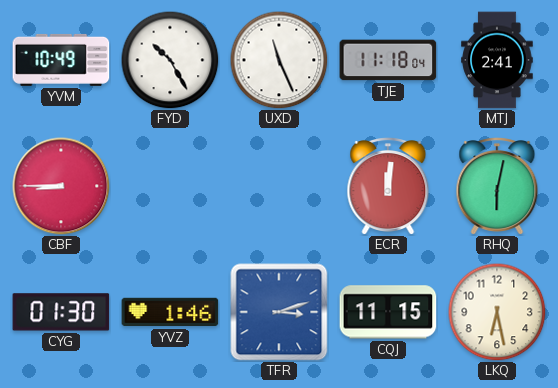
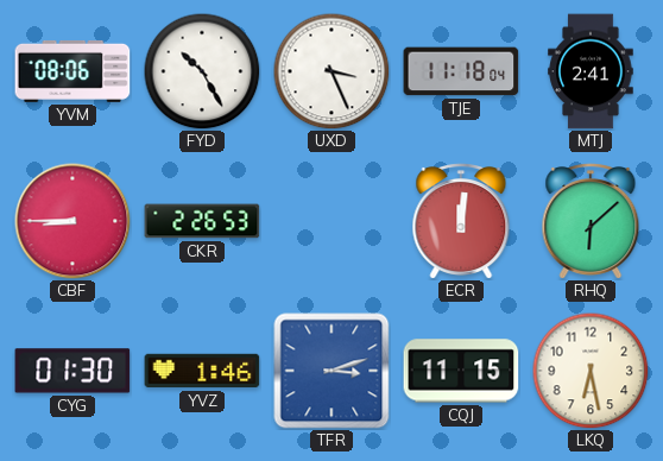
YVM: 10:49 -> 08:06
UXD: 11:26 -> 3:26
CKR: none -> 2:26
RHQ: 6:02 -> 6:08
